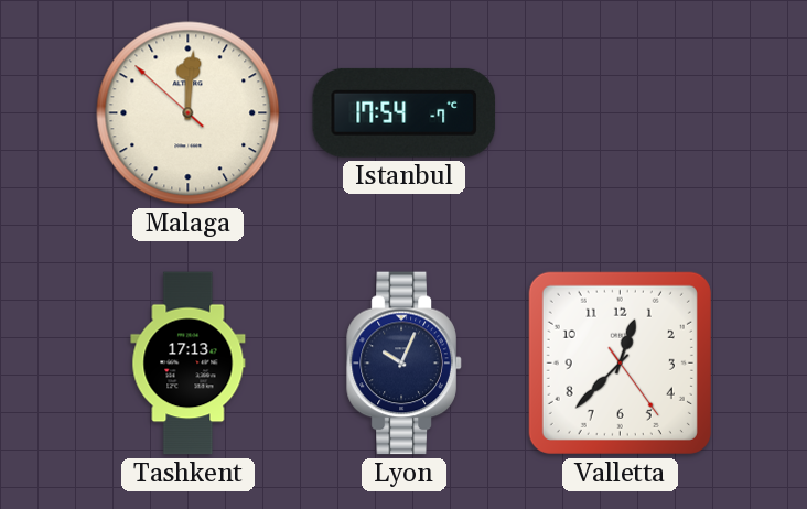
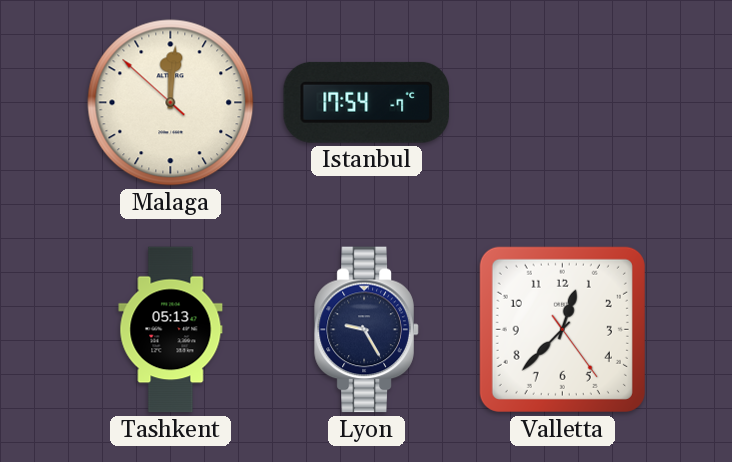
Tashkent: 17:13 -> 05:13
Lyon: 10:04 -> 9:25
